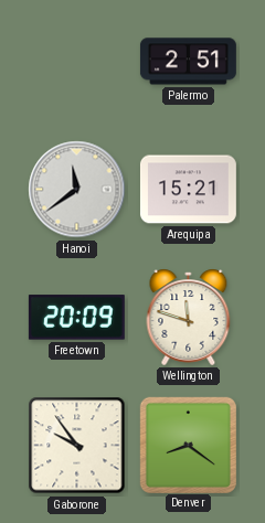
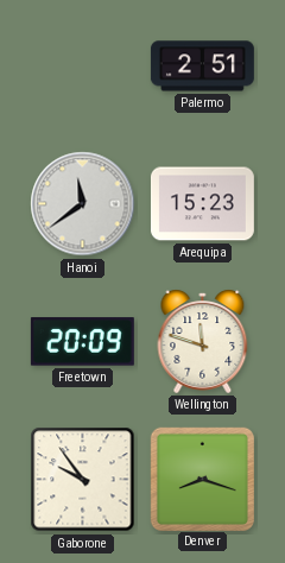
Arequipa: 15:21 -> 15:23
Denver: 8:21 -> 8:18
